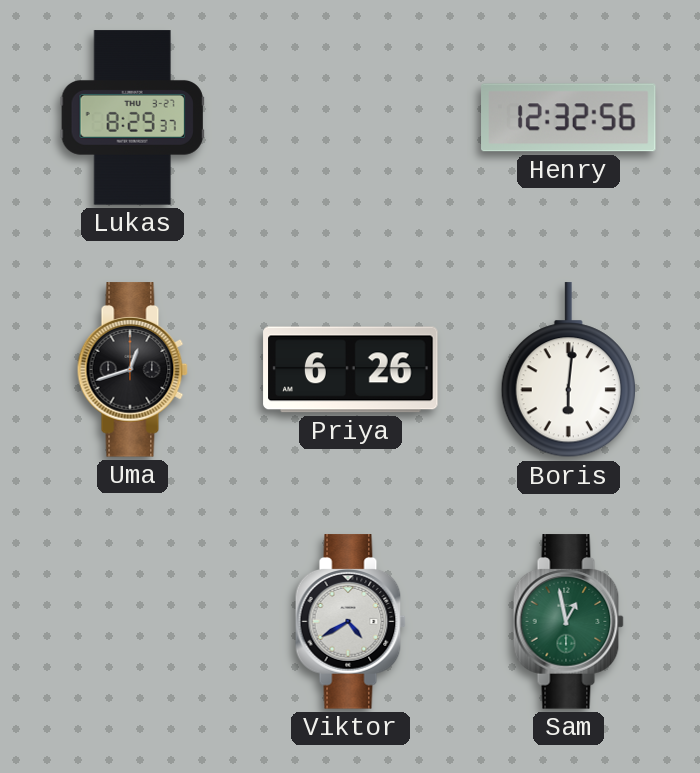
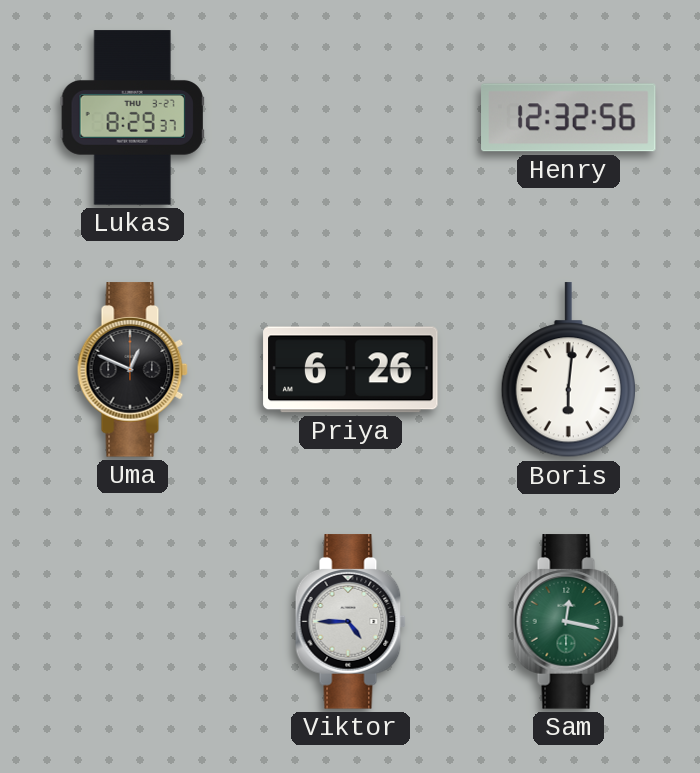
Uma: 12:42 -> 12:49
Viktor: 4:40 -> 4:45
Sam: 12:58 -> 12:17
